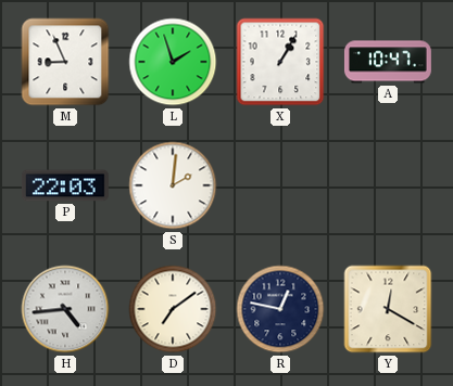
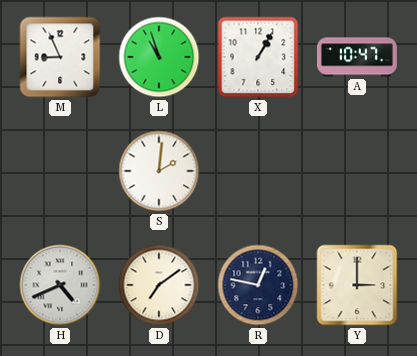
L: 1:57 -> 10:57
P: 22:03 -> none
H: 4:44 -> 4:41
Y: 12:20 -> 3:00
